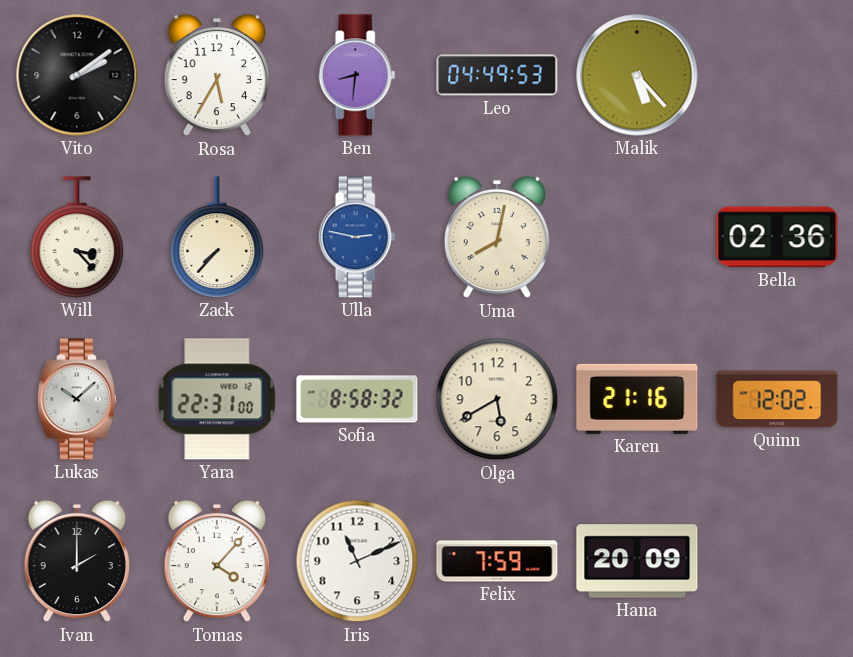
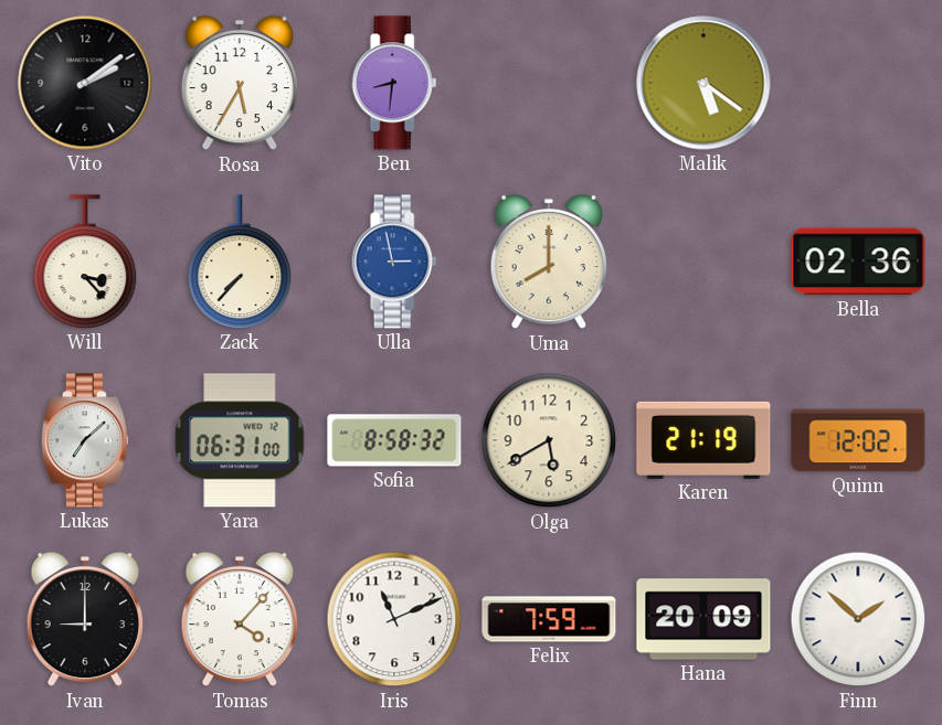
Leo: 04:49 -> none
Malik: 5:23 -> 5:21
Ulla: 2:47 -> 2:58
Uma: 8:02 -> 8:00
Lukas: 10:08 -> 7:08
Yara: 22:31 -> 06:31
Karen: 21:16 -> 21:19
Ivan: 2:00 -> 9:00
Finn: none -> 1:52
